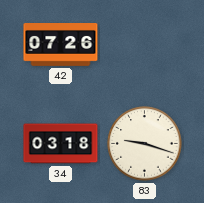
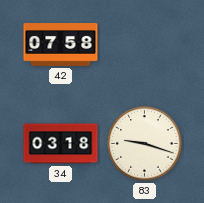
42: 07:26 -> 07:58
